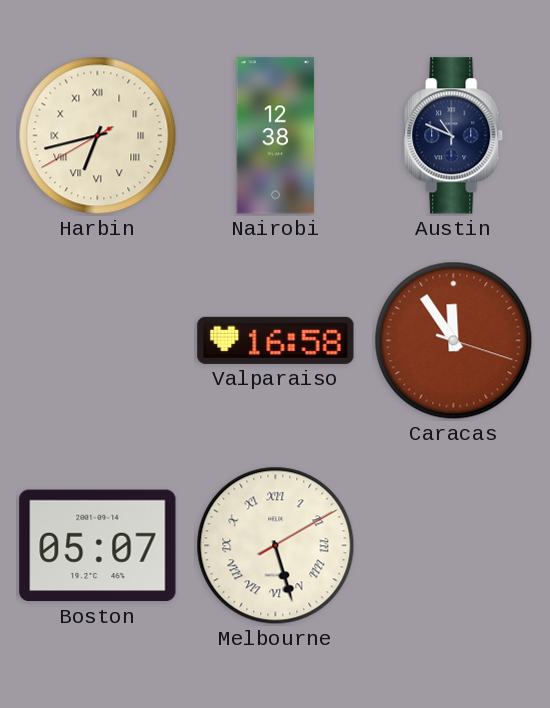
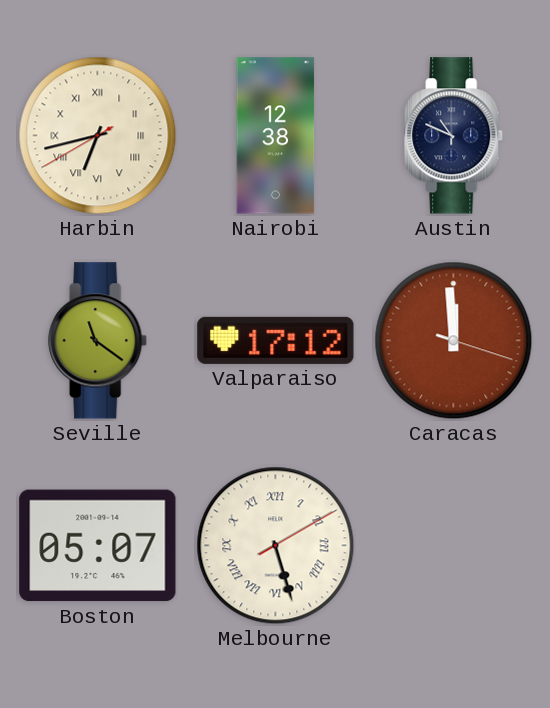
Seville: none -> 11:21
Valparaiso: 16:58 -> 17:12
Caracas: 11:54 -> 11:59
